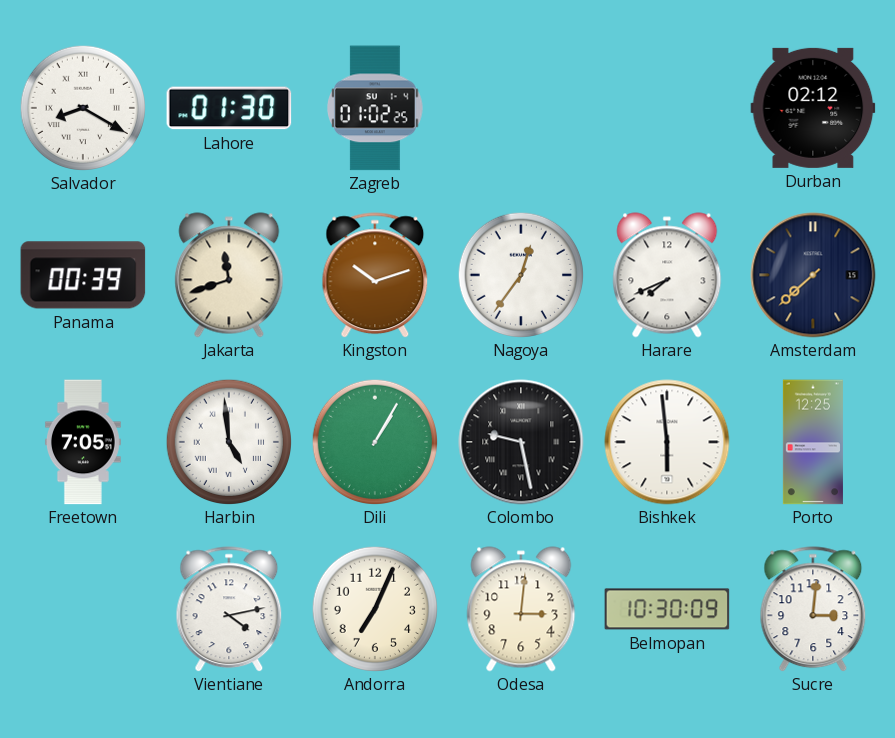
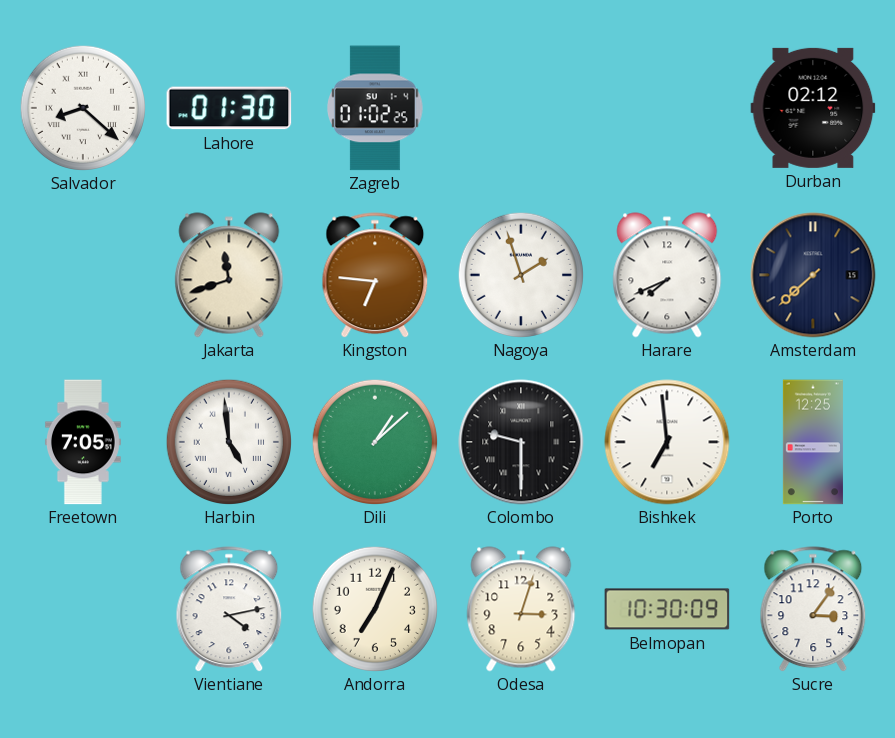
Salvador: 8:20 -> 8:22
Panama: 00:39 -> none
Kingston: 10:12 -> 6:46
Nagoya: 12:36 -> 1:57
Dili: 1:05 -> 1:08
Colombo: 9:28 -> 9:30
Bishkek: 5:59 -> 6:59
Odesa: 3:01 -> 3:03
Sucre: 3:01 -> 3:06
